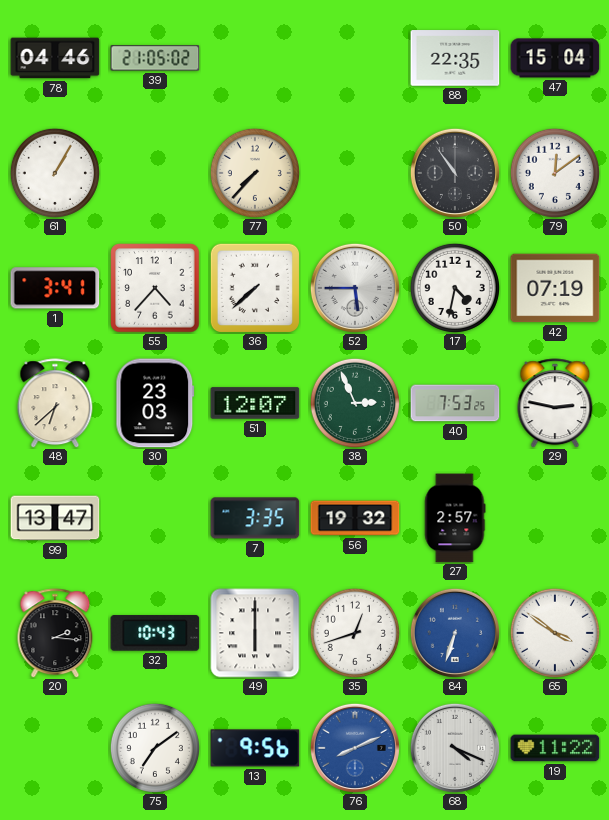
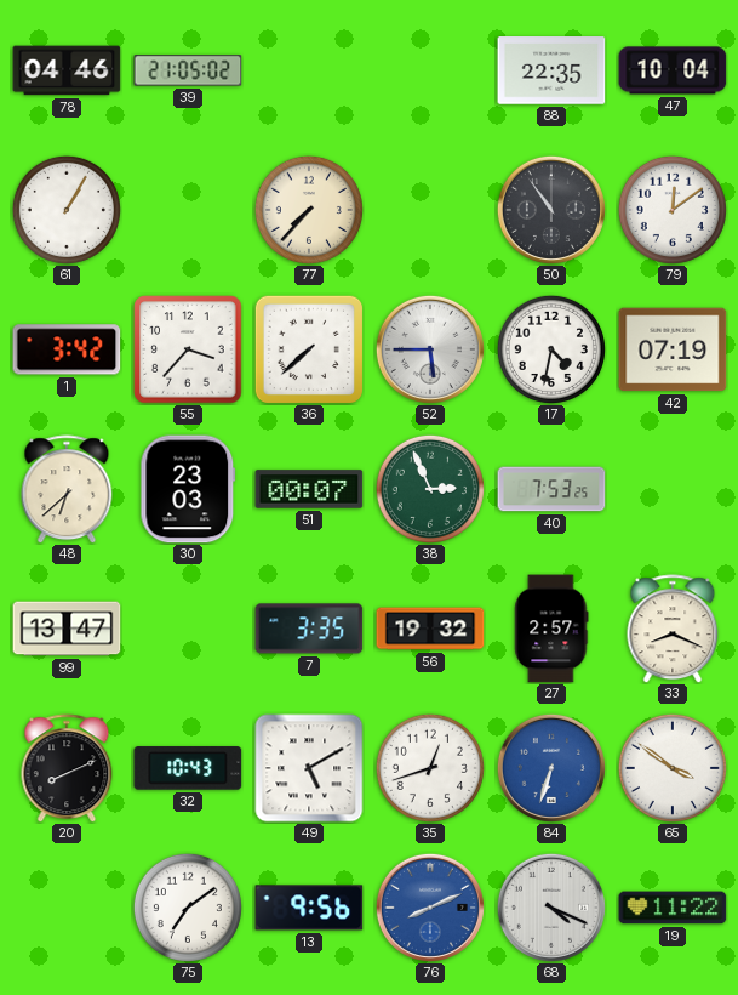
47: 15:04 -> 10:04
1: 3:41 -> 3:42
55: 4:37 -> 3:37
51: 12:07 -> 00:07
29: 2:47 -> none
33: none -> 8:19
20: 2:16 -> 8:11
49: 6:00 -> 5:10
